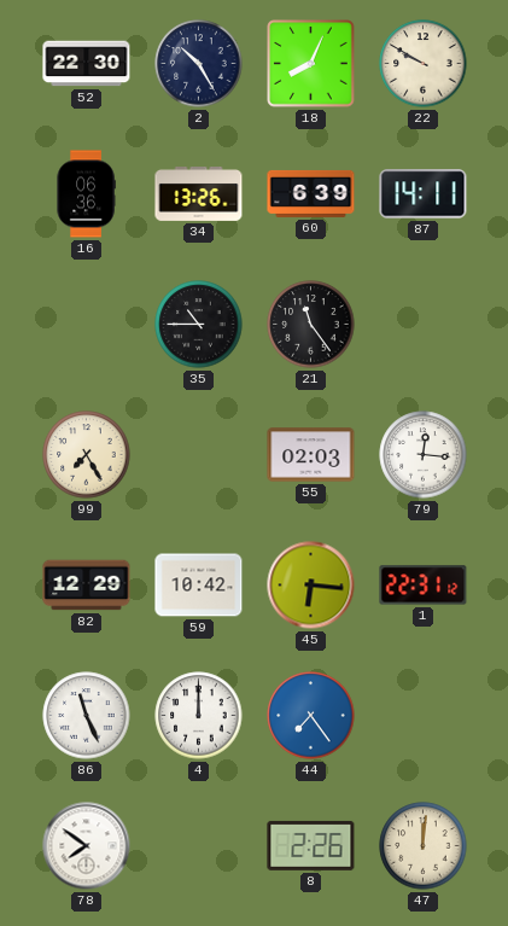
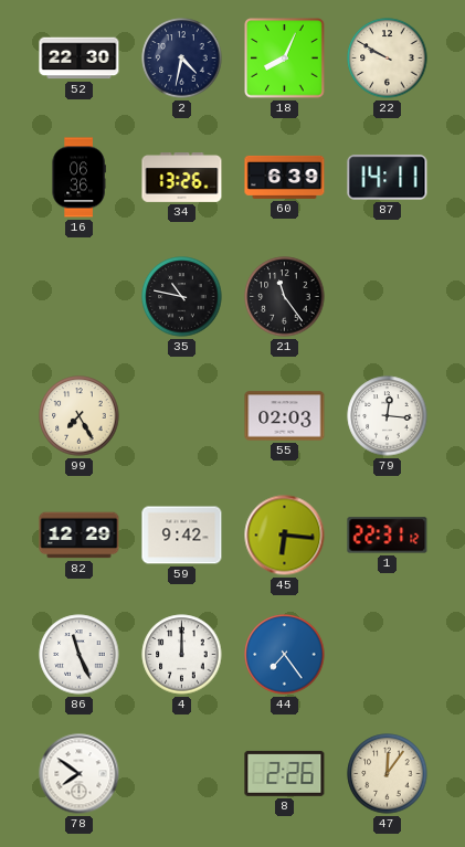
2: 10:25 -> 4:32
35: 10:45 -> 10:47
59: 10:42 -> 9:42
47: 12:01 -> 12:06
